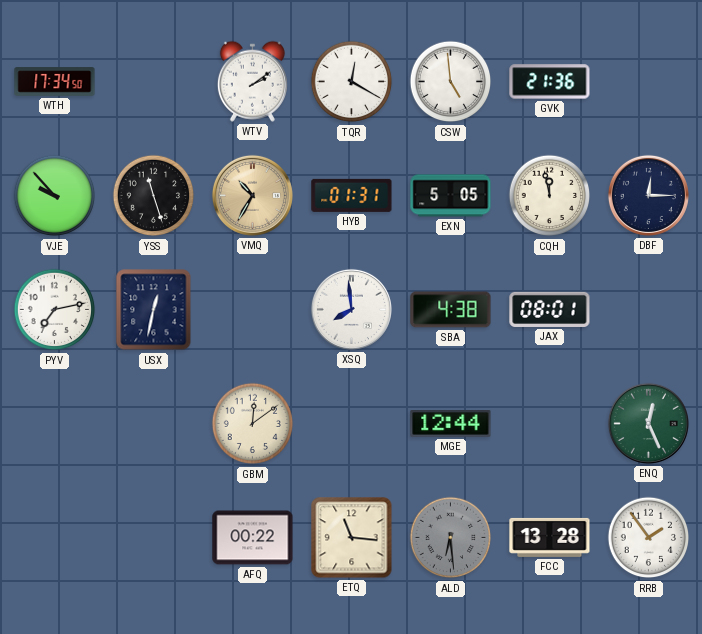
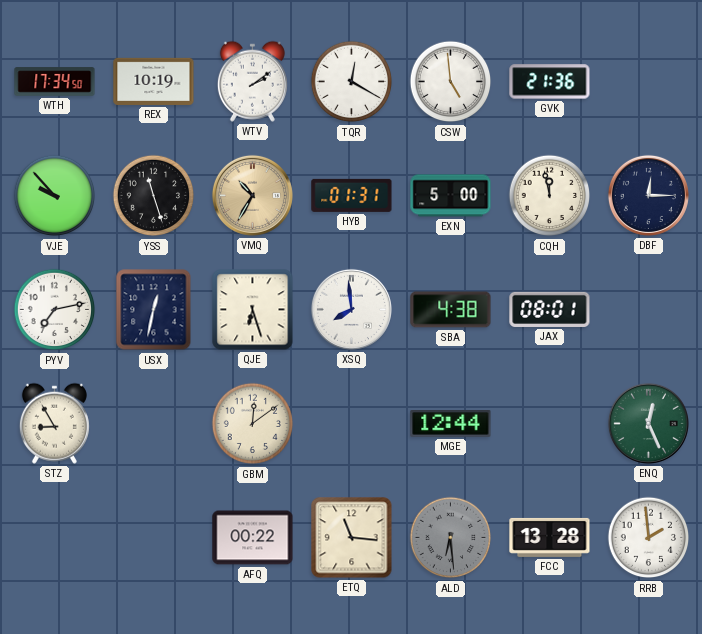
REX: none -> 10:19
EXN: 5:05 -> 5:00
QJE: none -> 6:27
STZ: none -> 8:55
RRB: 1:54 -> 1:59
